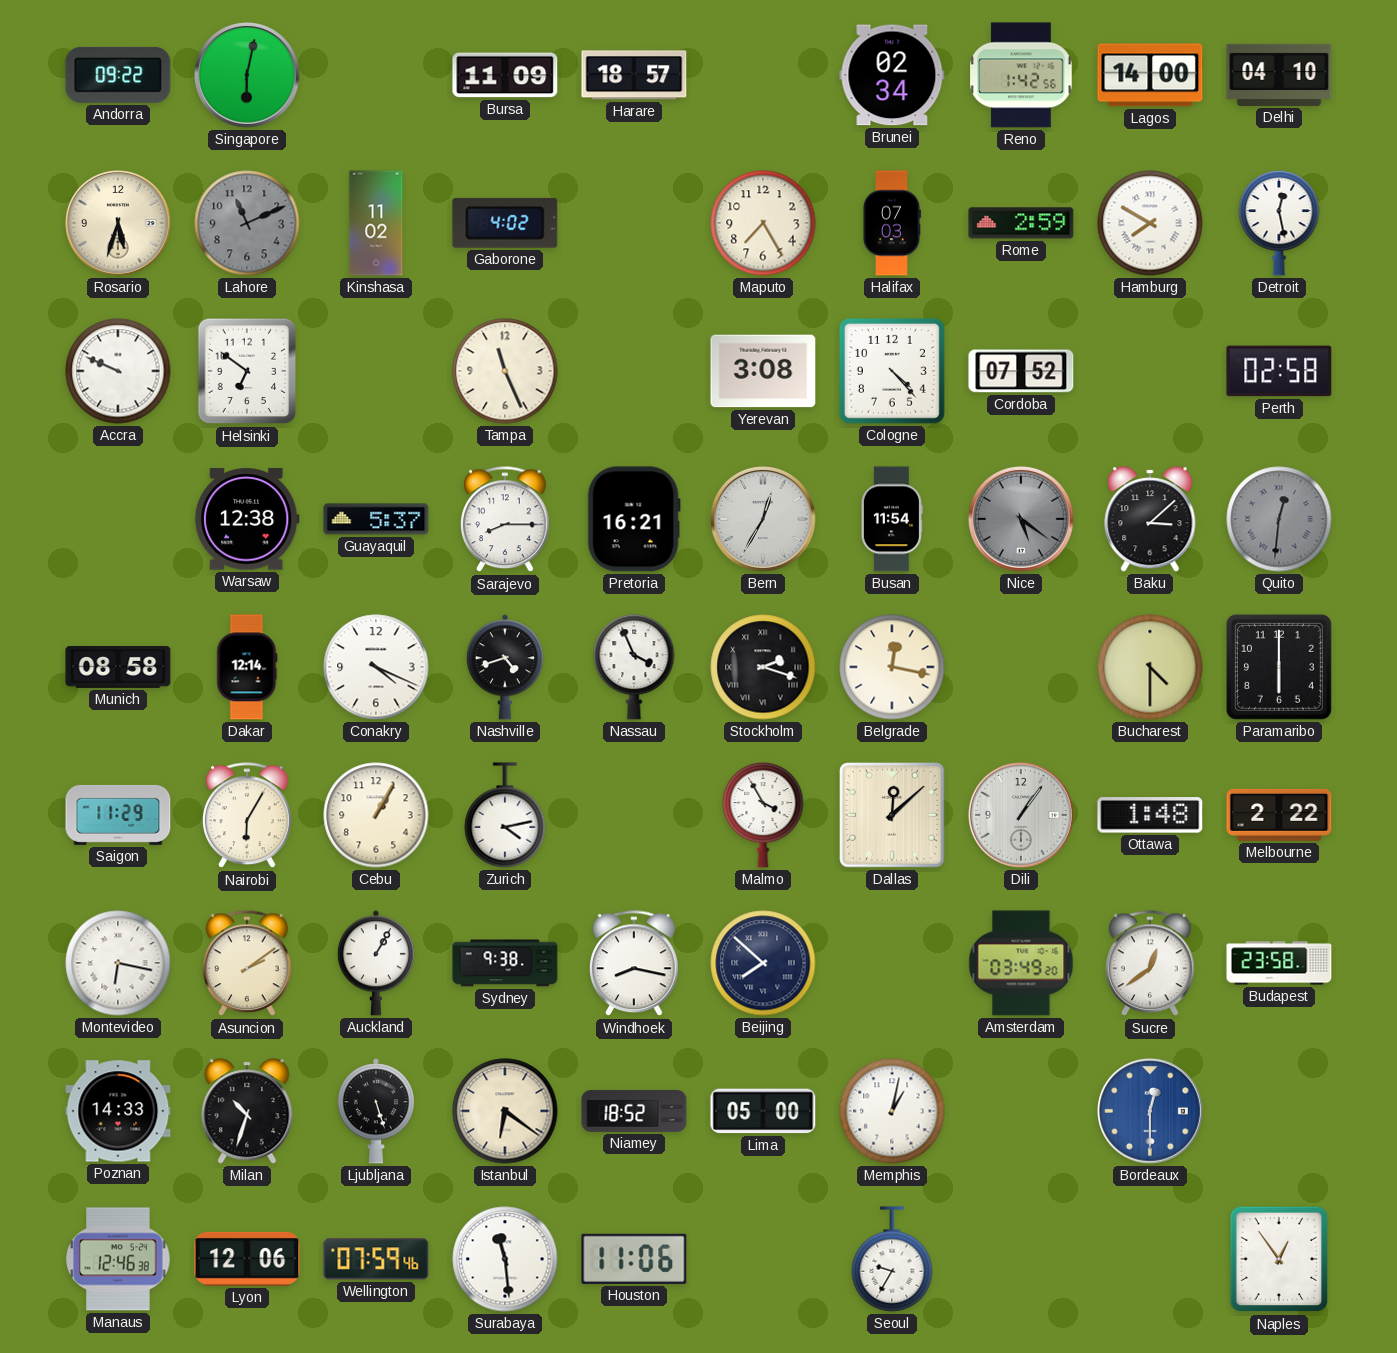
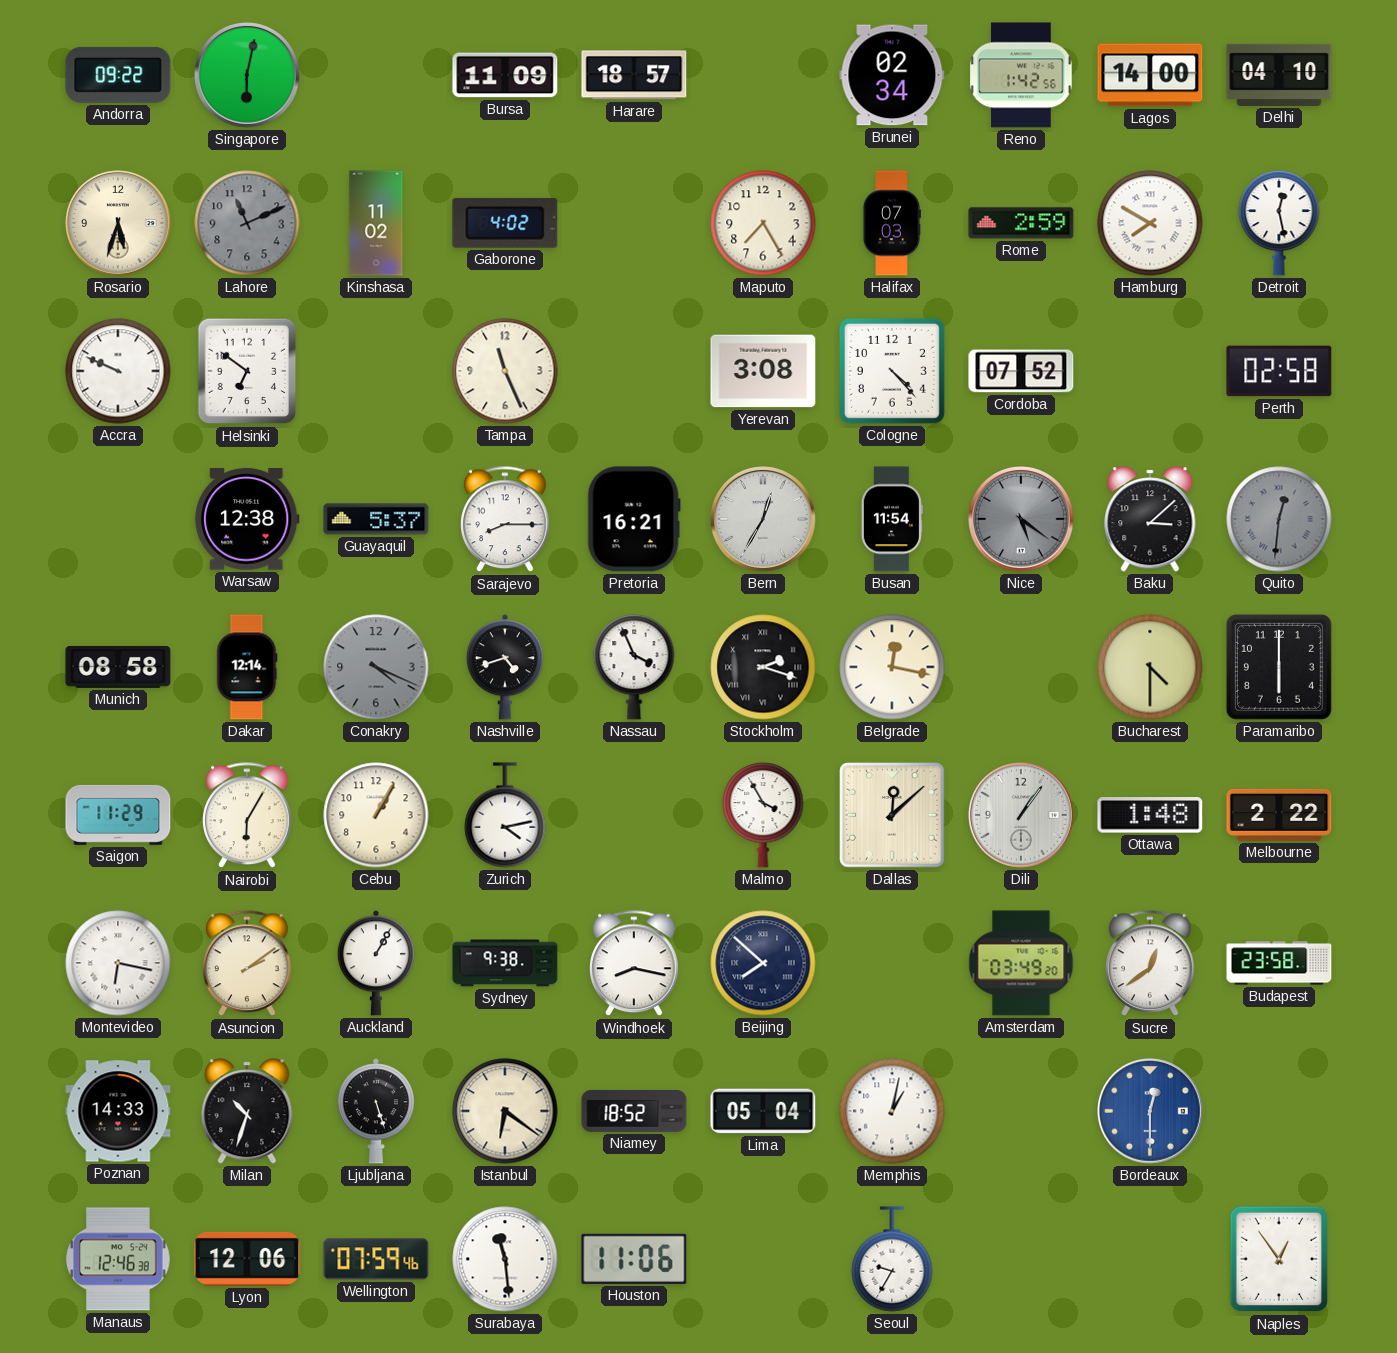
Conakry dial: white -> grey
Lima: 05:00 -> 05:04
